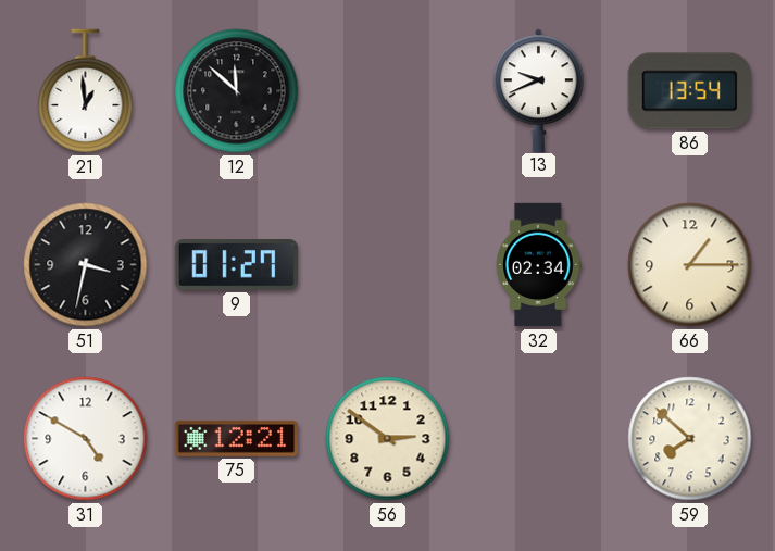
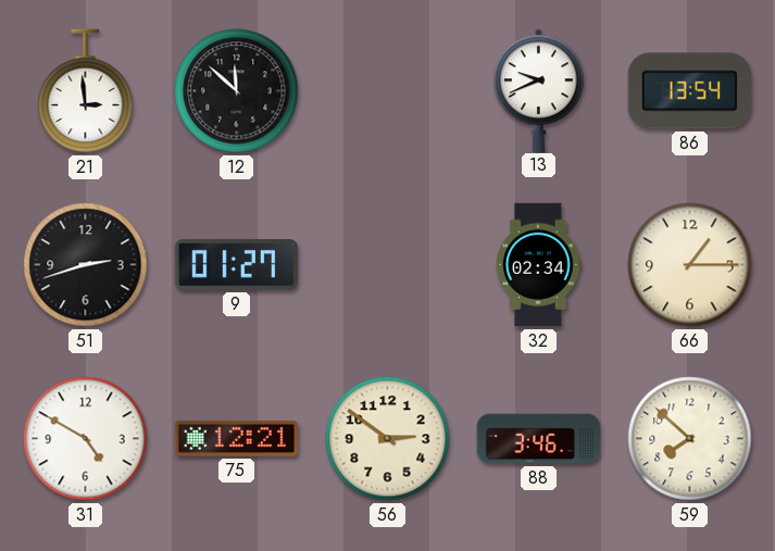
21: 12:59 -> 2:59
51: 3:32 -> 2:42
88: none -> 3:46
